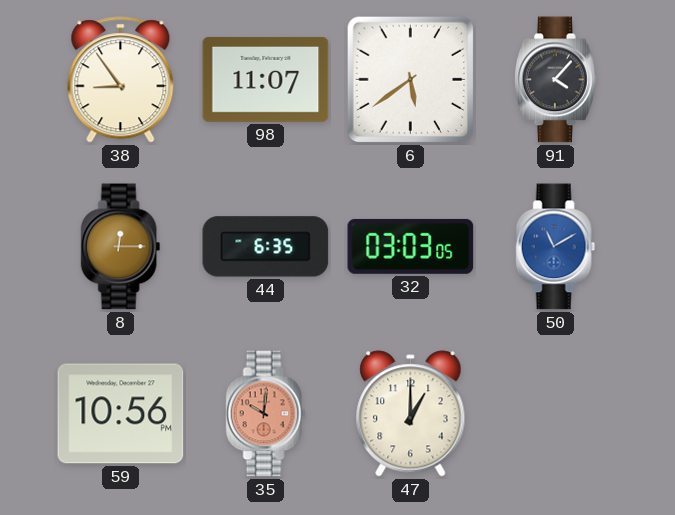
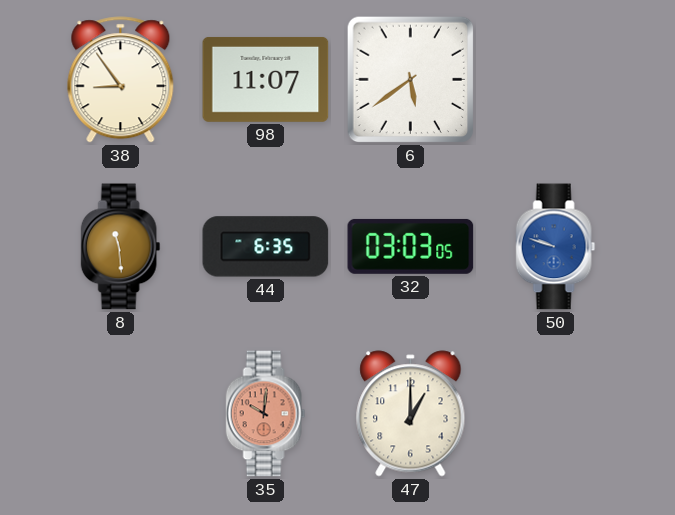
91: 4:07 -> none
8: 12:15 -> 11:29
50: 11:10 -> 9:48
59: 10:56 -> none
